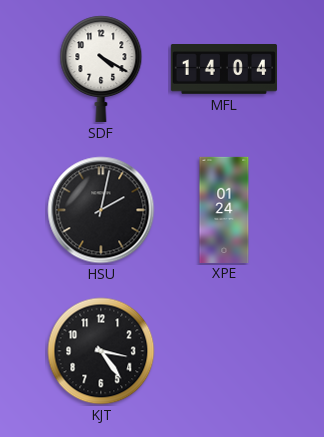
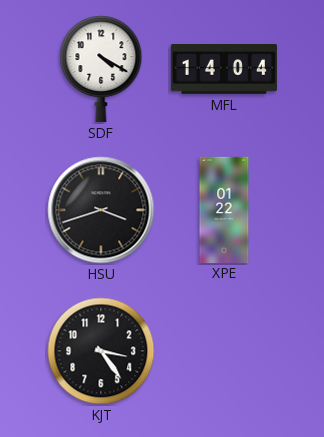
HSU: 2:02 -> 3:42
XPE: 01:24 -> 01:22
